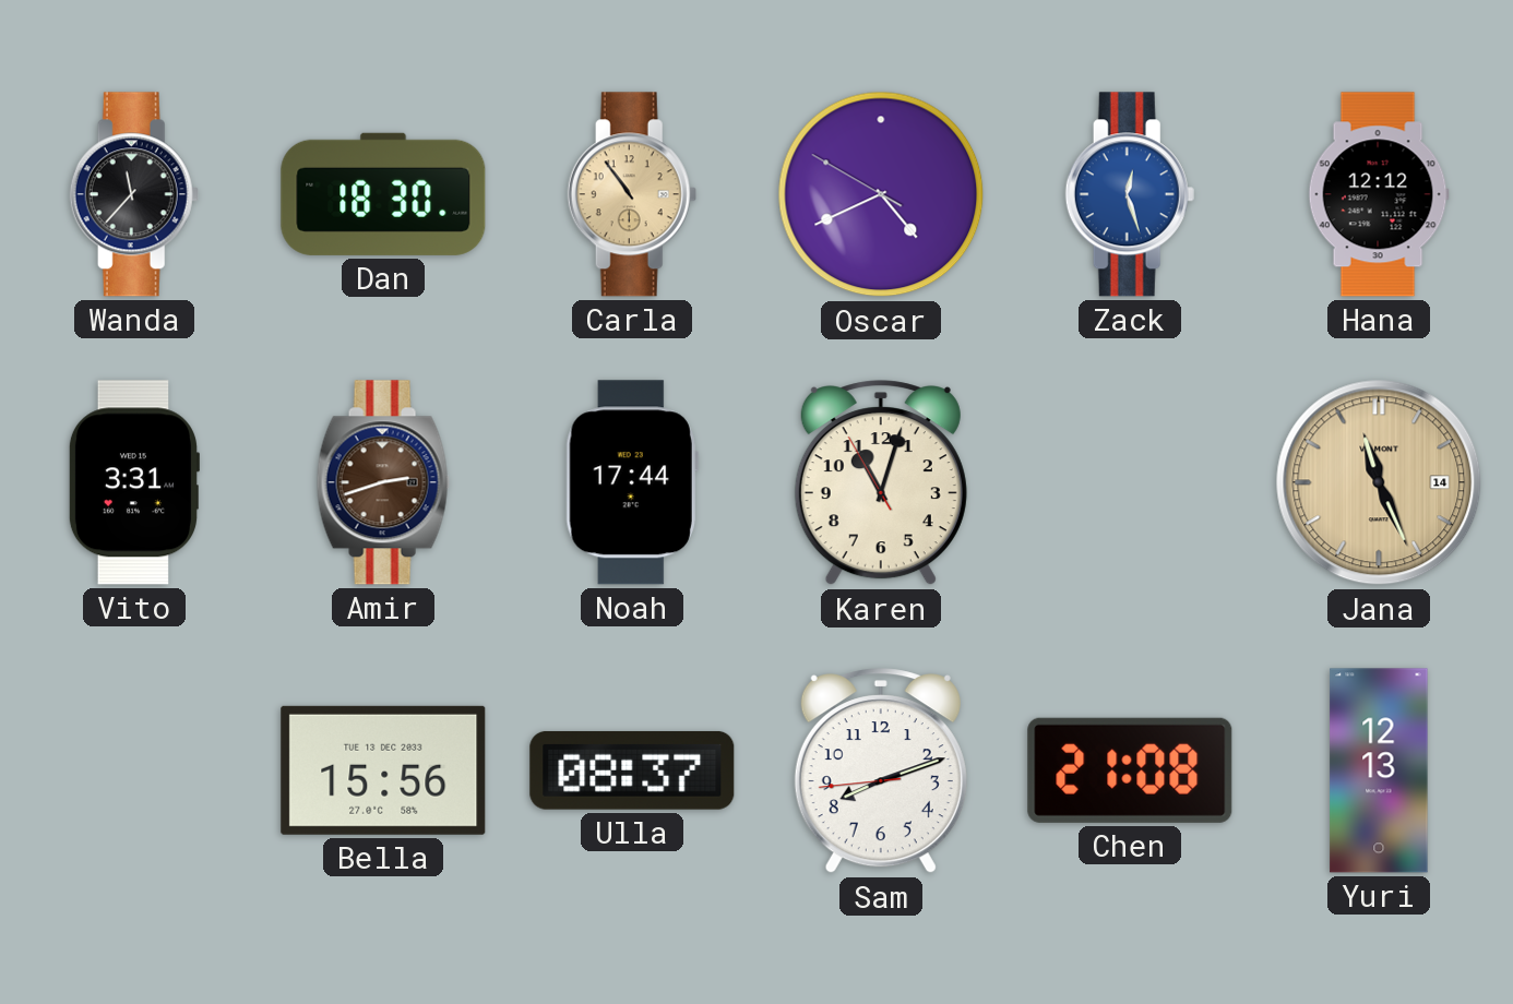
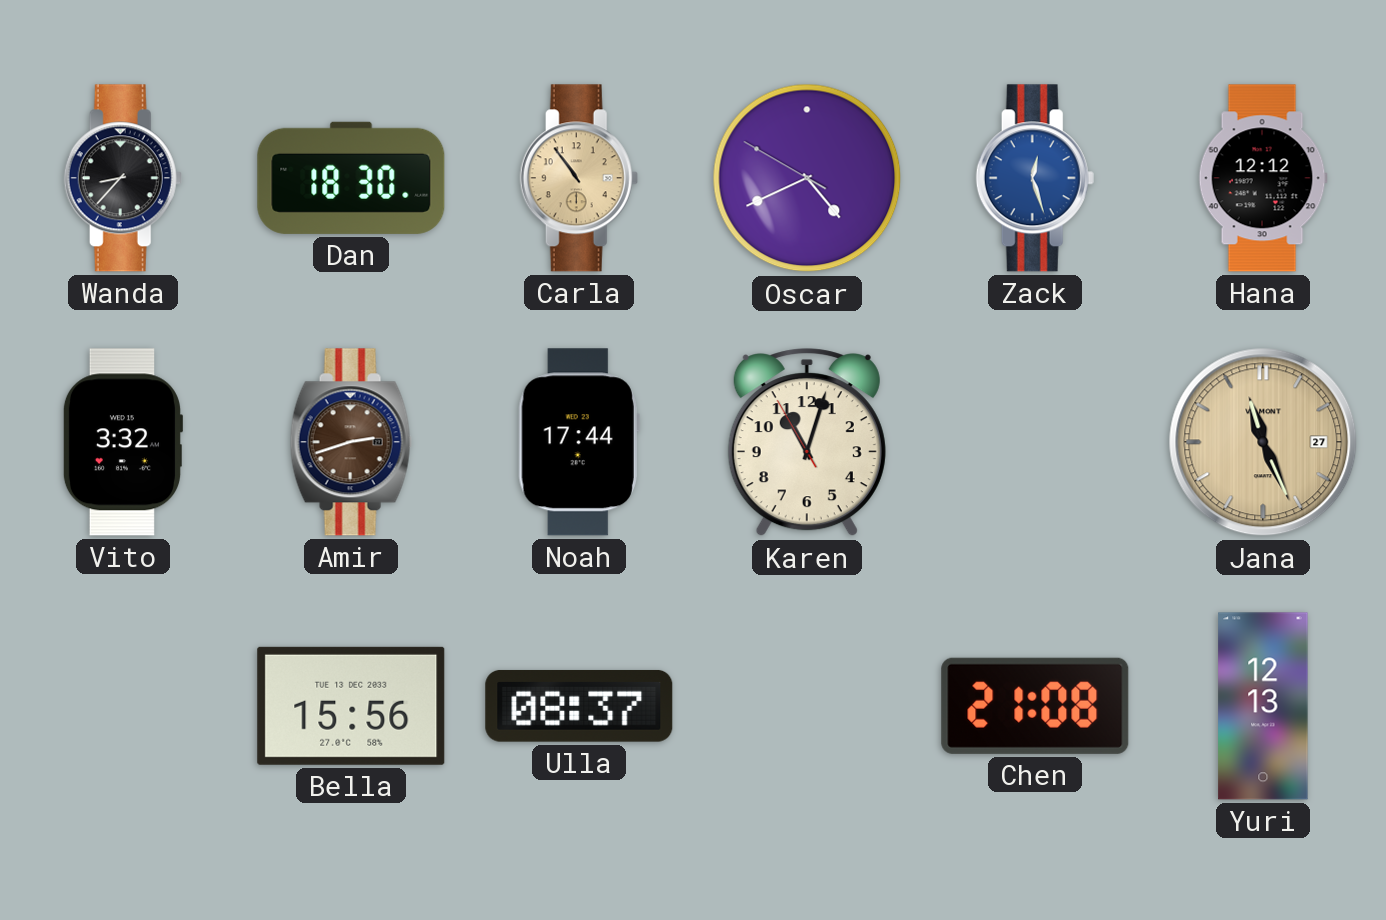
Wanda: 11:37 -> 8:37
Vito: 3:31 -> 3:32
Jana date: 14 -> 27
Sam: 8:11 -> none
